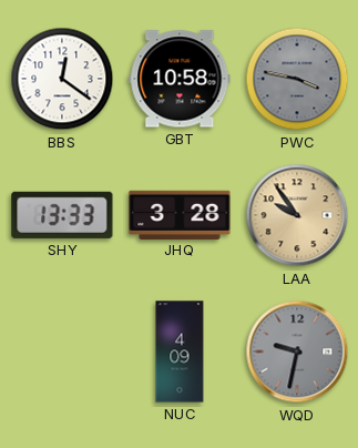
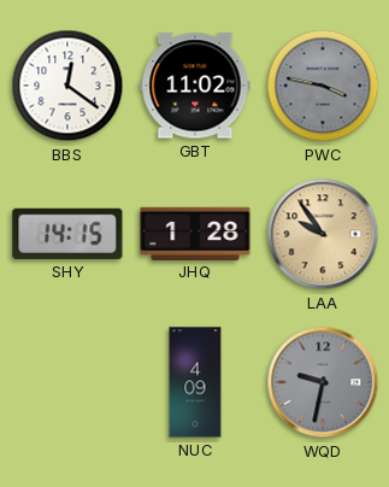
GBT: 10:58 -> 11:02
SHY: 13:33 -> 14:15
JHQ: 3:28 -> 1:28
